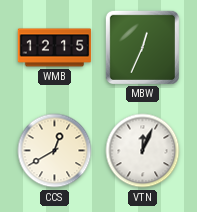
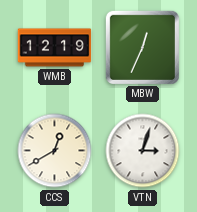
WMB: 12:15 -> 12:19
VTN: 12:04 -> 3:03
